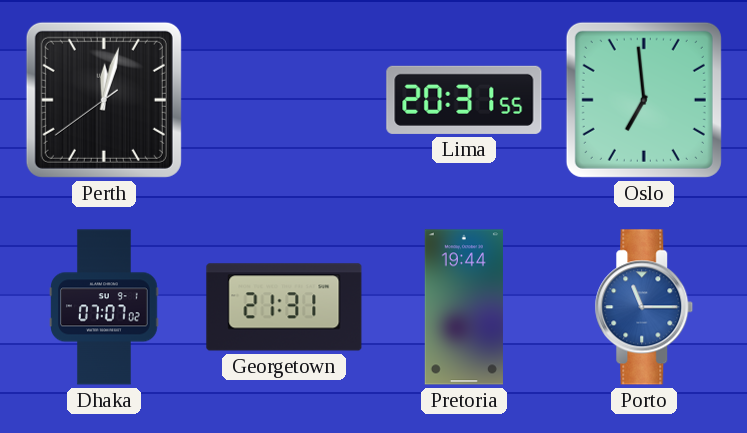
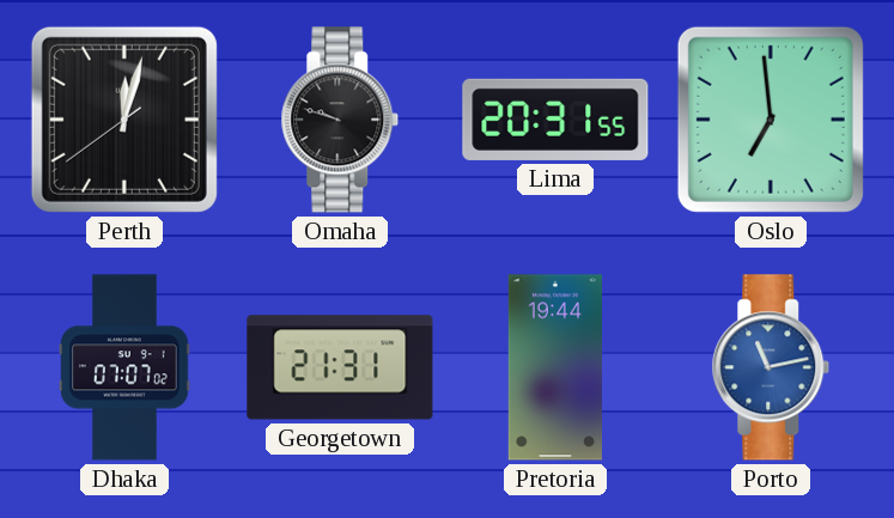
Omaha: none -> 9:48
Porto: 11:15 -> 11:13
